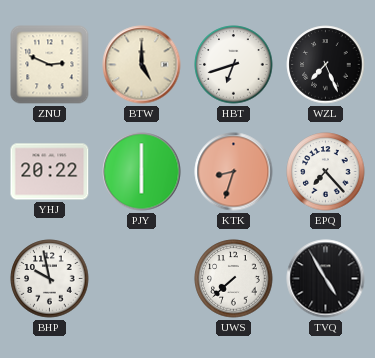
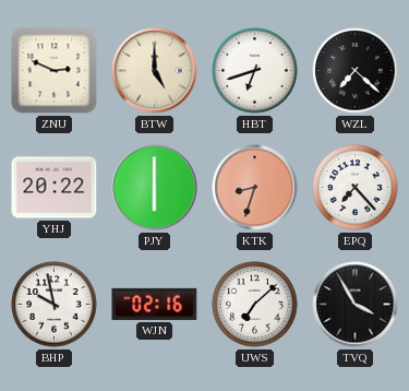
WZL: 7:26 -> 7:22
WJN: none -> 02:16
UWS: 7:38 -> 7:08
TVQ: 4:55 -> 3:55
